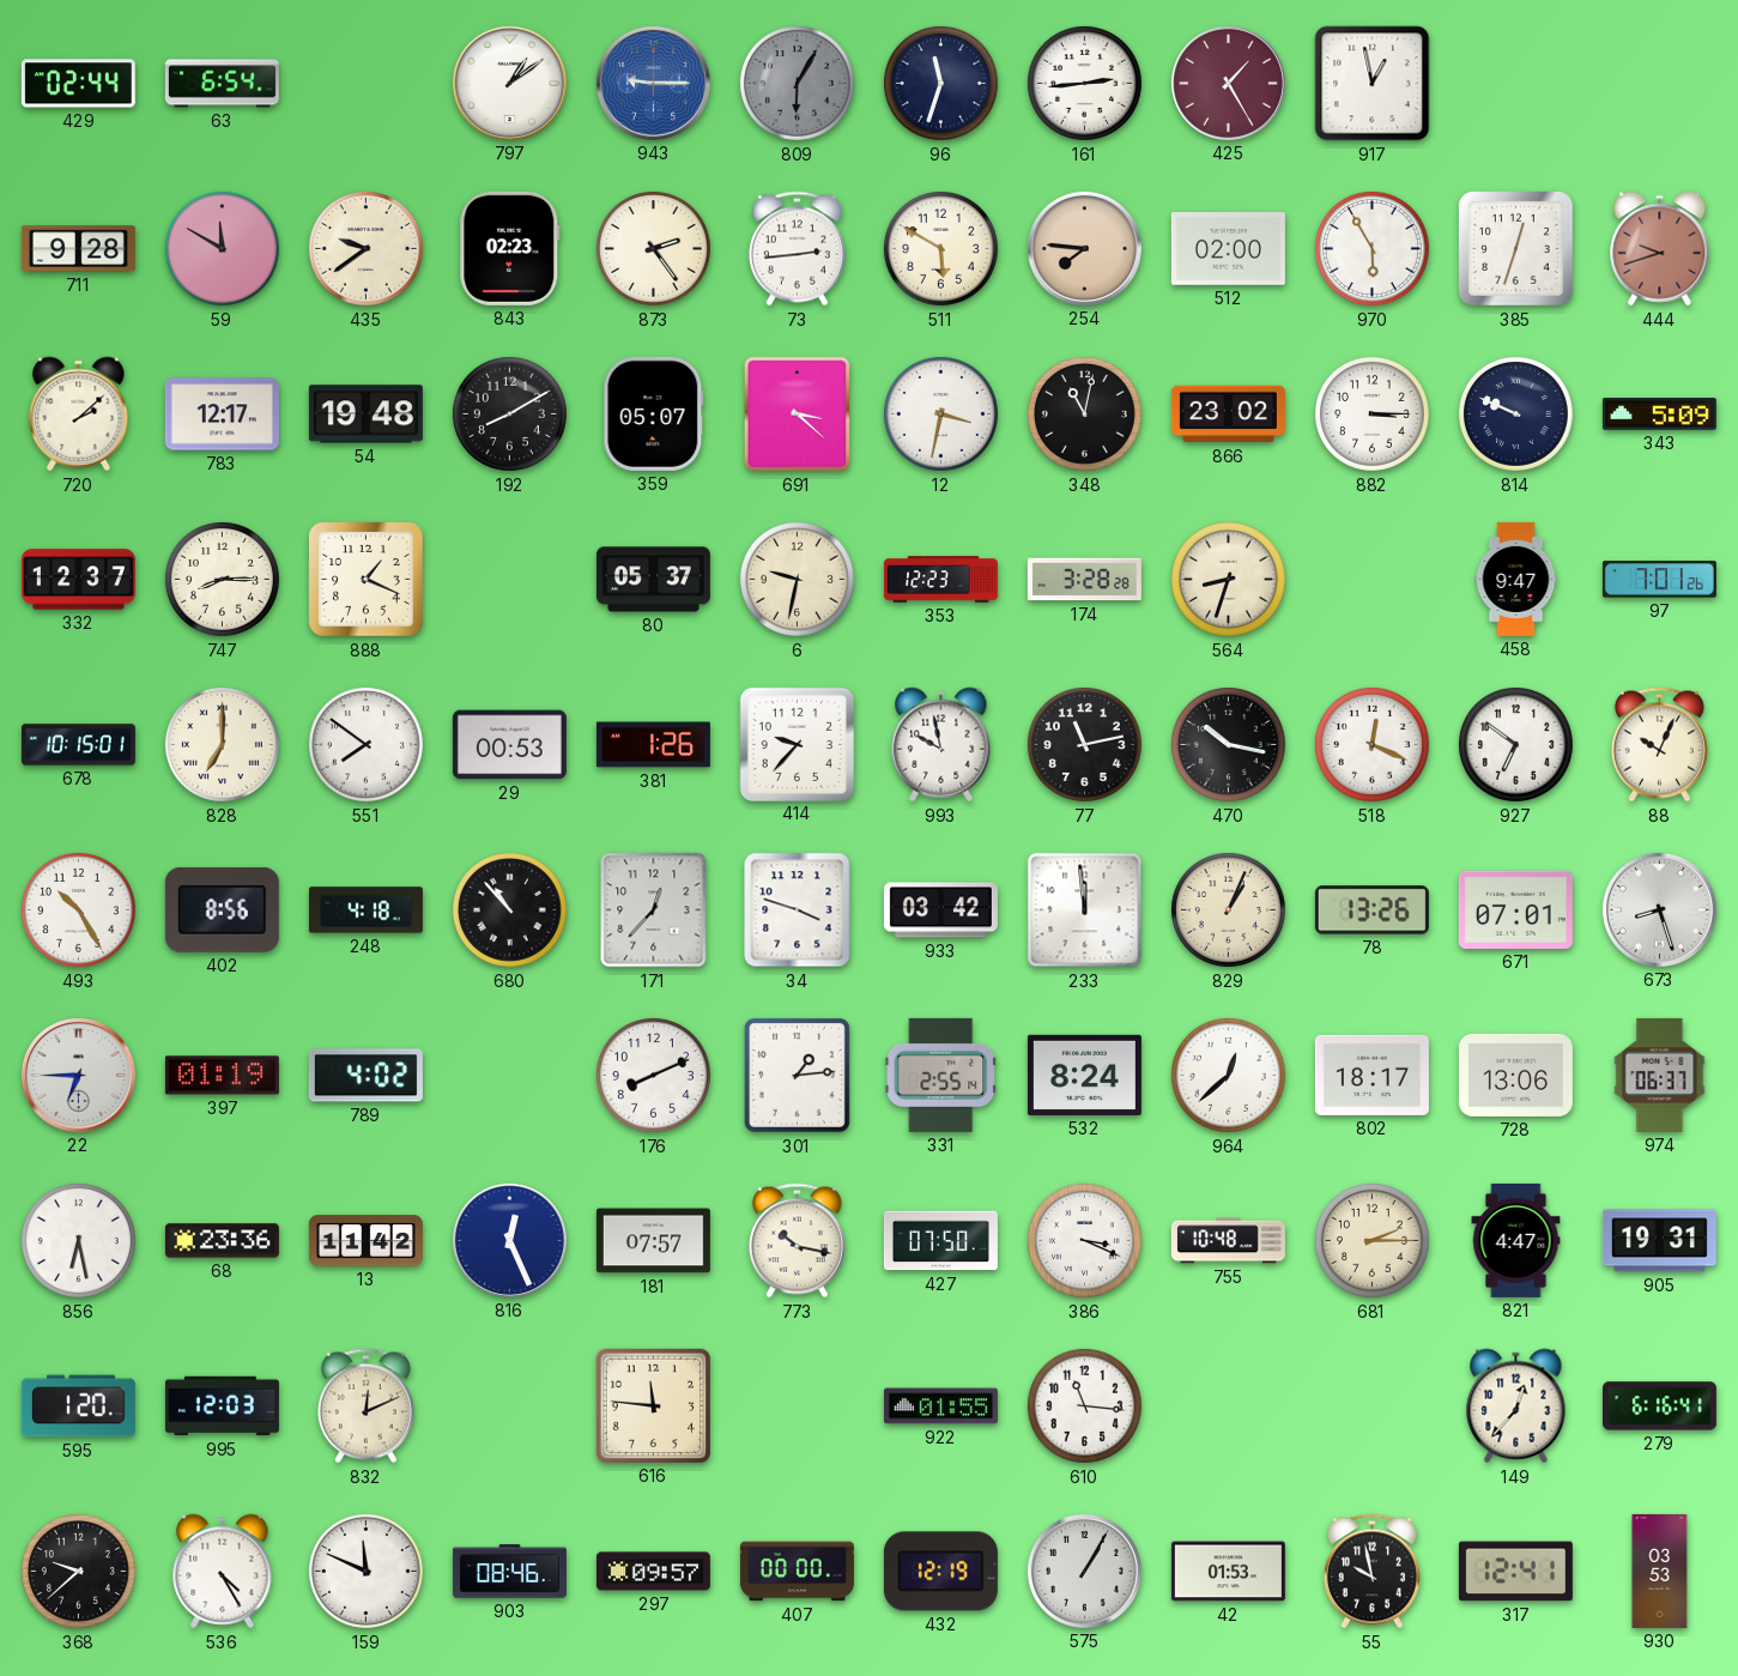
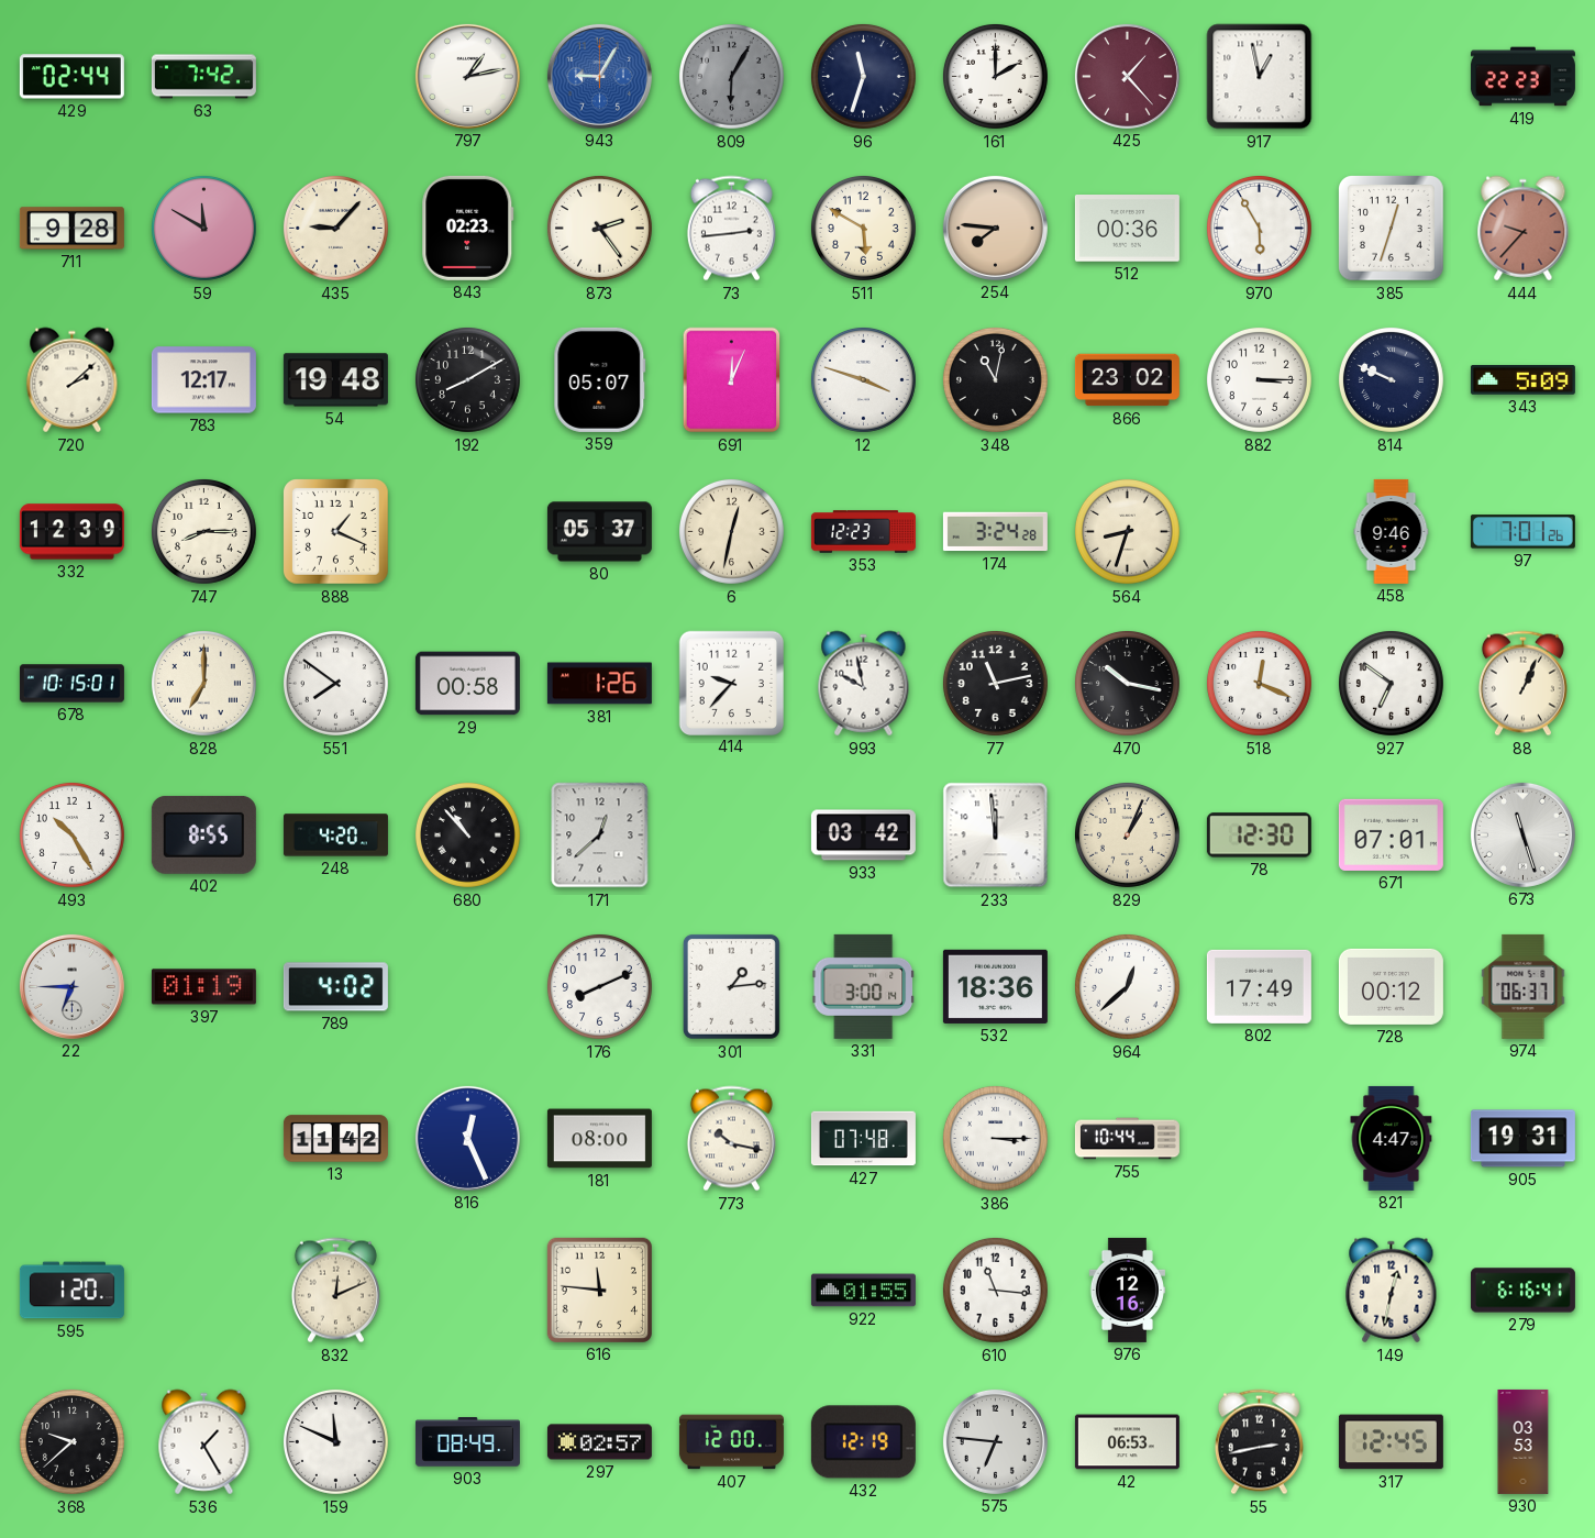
63: 6:54 -> 7:42
797: 1:09 -> 1:13
943: 9:15 -> 9:05
161: 2:44 -> 2:00
425: 1:25 -> 1:23
419: none -> 22:23
435: 9:39 -> 9:07
512: 02:00 -> 00:36
444: 9:42 -> 9:37
691: 3:22 -> 12:04
12: 3:32 -> 3:48
332: 12:37 -> 12:39
6: 9:32 -> 12:32
174: 3:28 -> 3:24
458: 9:47 -> 9:46
29: 00:53 -> 00:58
88: 10:04 -> 1:04
402: 8:56 -> 8:55
248: 4:18 -> 4:20
171: 12:37 -> 12:38
34: 3:48 -> none
78: 13:26 -> 12:30
673: 8:27 -> 11:27
331: 2:55 -> 3:00
532: 8:24 -> 18:36
802: 18:17 -> 17:49
728: 13:06 -> 00:12
856: 6:28 -> none
68: 23:36 -> none
181: 07:57 -> 08:00
427: 07:50 -> 07:48
386: 3:19 -> 3:15
755: 10:48 -> 10:44
681: 2:15 -> none
995: 12:03 -> none
976: none -> 12:16
149: 12:37 -> 12:32
536: 4:25 -> 1:25
903: 08:46 -> 08:49
297: 09:57 -> 02:57
407: 00:00 -> 12:00
575: 1:05 -> 6:46
42: 01:53 -> 06:53
55: 9:58 -> 2:43
317: 12:41 -> 12:45
